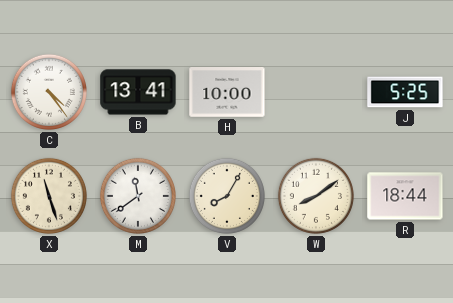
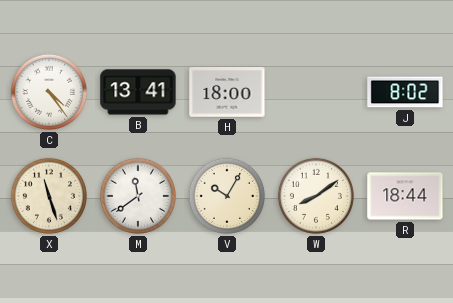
H: 10:00 -> 18:00
J: 5:25 -> 8:02
V: 8:05 -> 10:05
